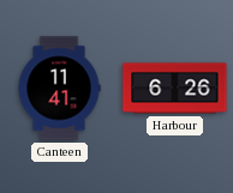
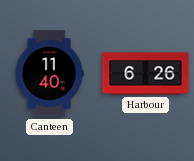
Canteen: 11:41 -> 11:40
